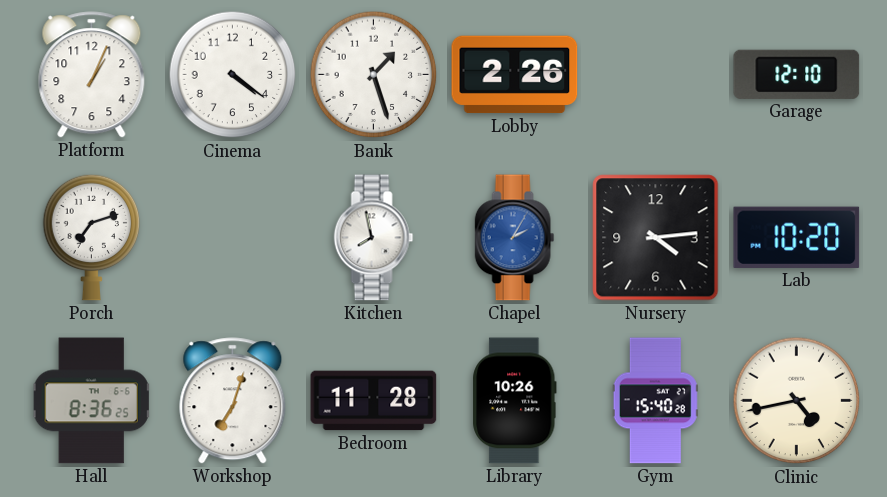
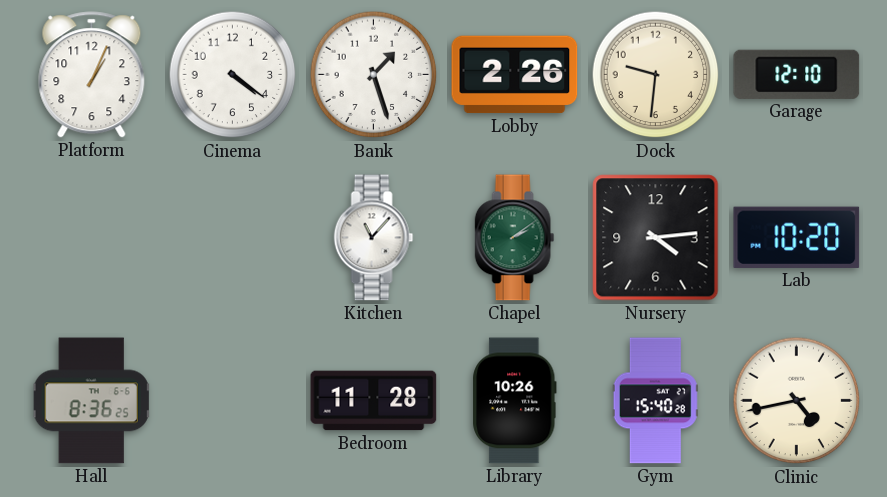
Dock: none -> 9:31
Porch: 7:12 -> none
Kitchen: 7:58 -> 11:07
Chapel: 2:05 -> 2:09
Chapel dial: blue -> green
Workshop: 7:03 -> none
